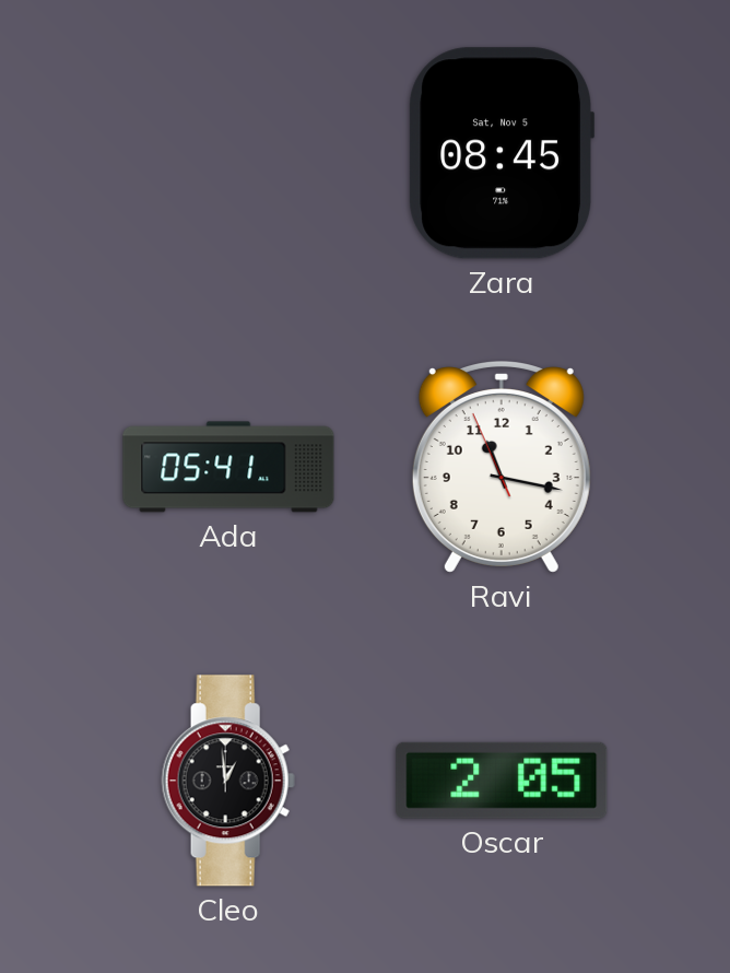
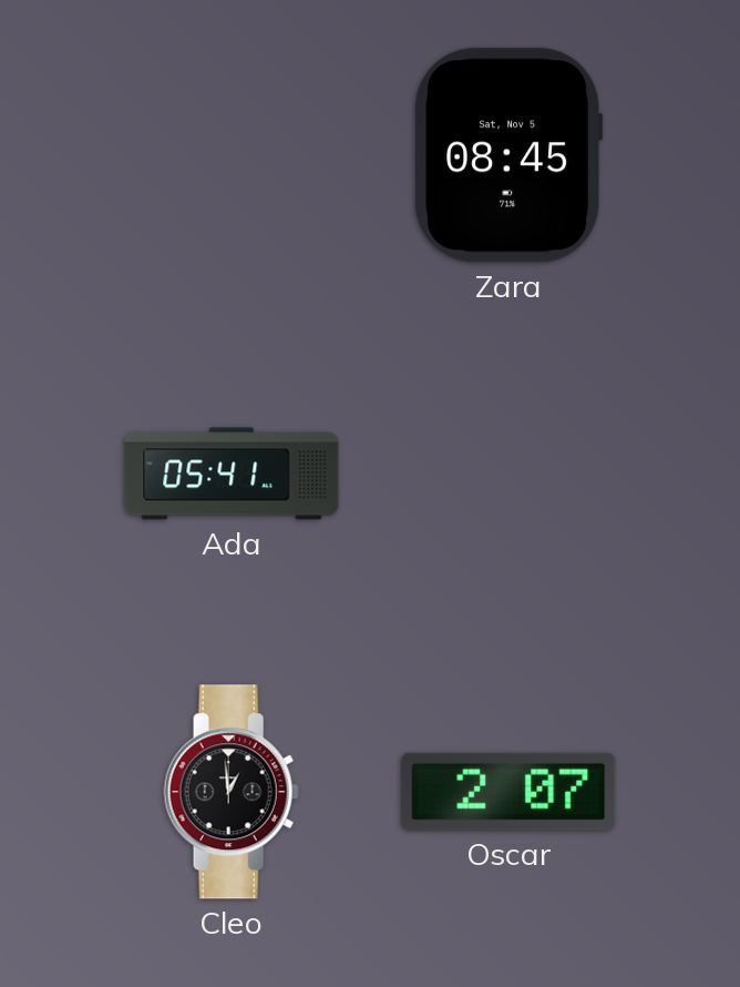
Ravi: 11:16 -> none
Oscar: 2:05 -> 2:07
